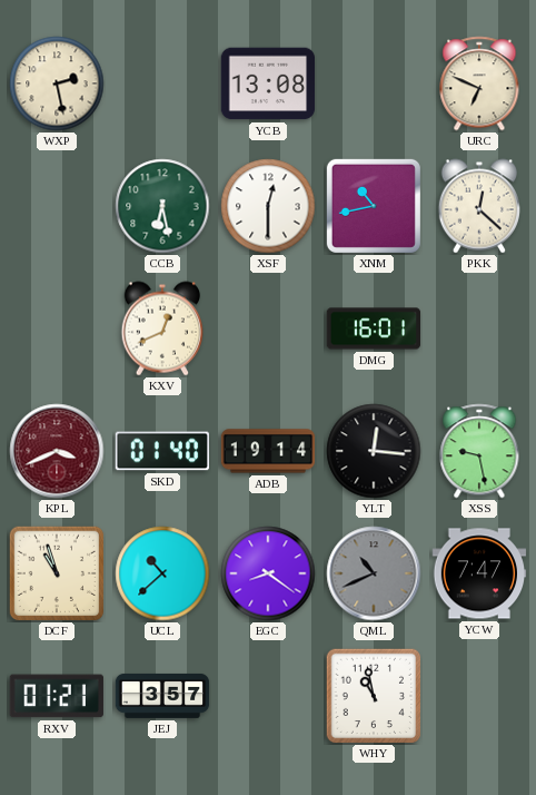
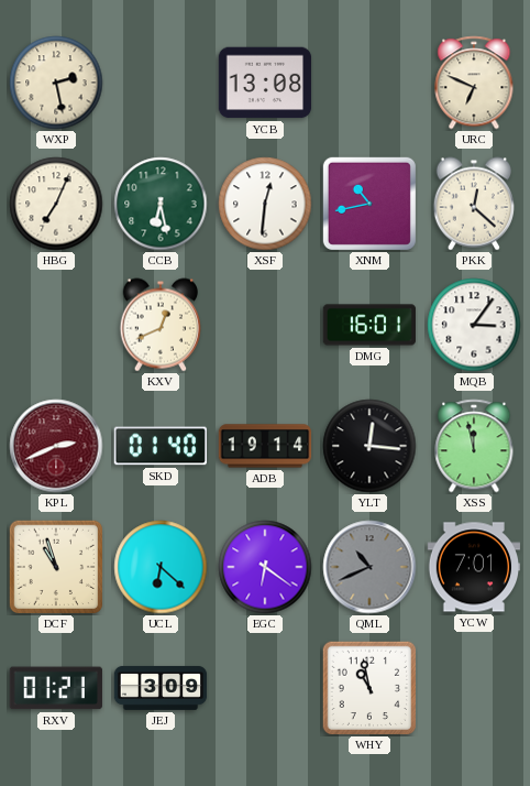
HBG: none -> 7:04
XSF: 12:30 -> 12:31
MQB: none -> 3:06
KPL: 3:41 -> 2:41
XSS: 9:28 -> 11:58
UCL: 10:38 -> 6:22
EGC: 8:21 -> 6:21
YCW: 7:47 -> 7:01
JEJ: 3:57 -> 3:09
